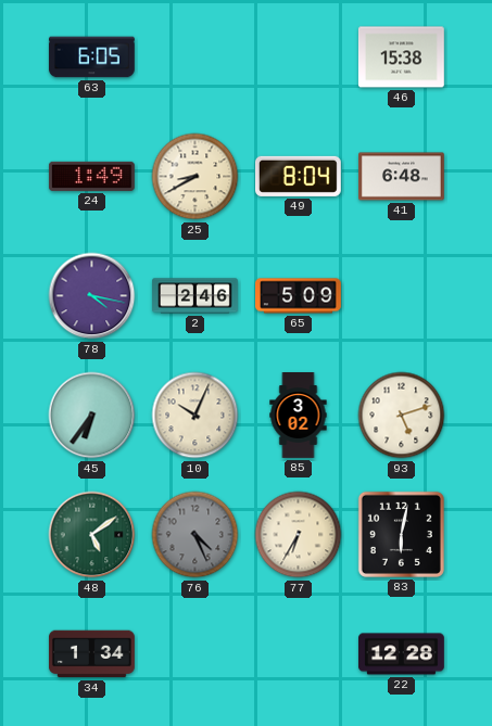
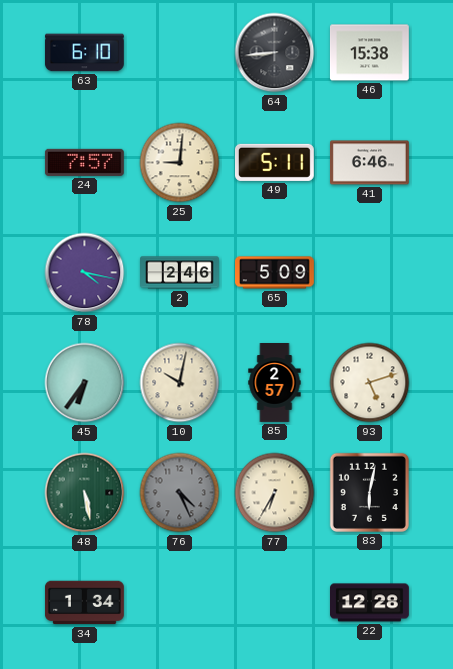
63: 6:05 -> 6:10
64: none -> 8:44
24: 1:49 -> 7:57
25: 8:40 -> 9:01
49: 8:04 -> 5:11
41: 6:48 -> 6:46
10: 10:04 -> 10:02
85: 3:02 -> 2:57
48: 5:09 -> 5:28
